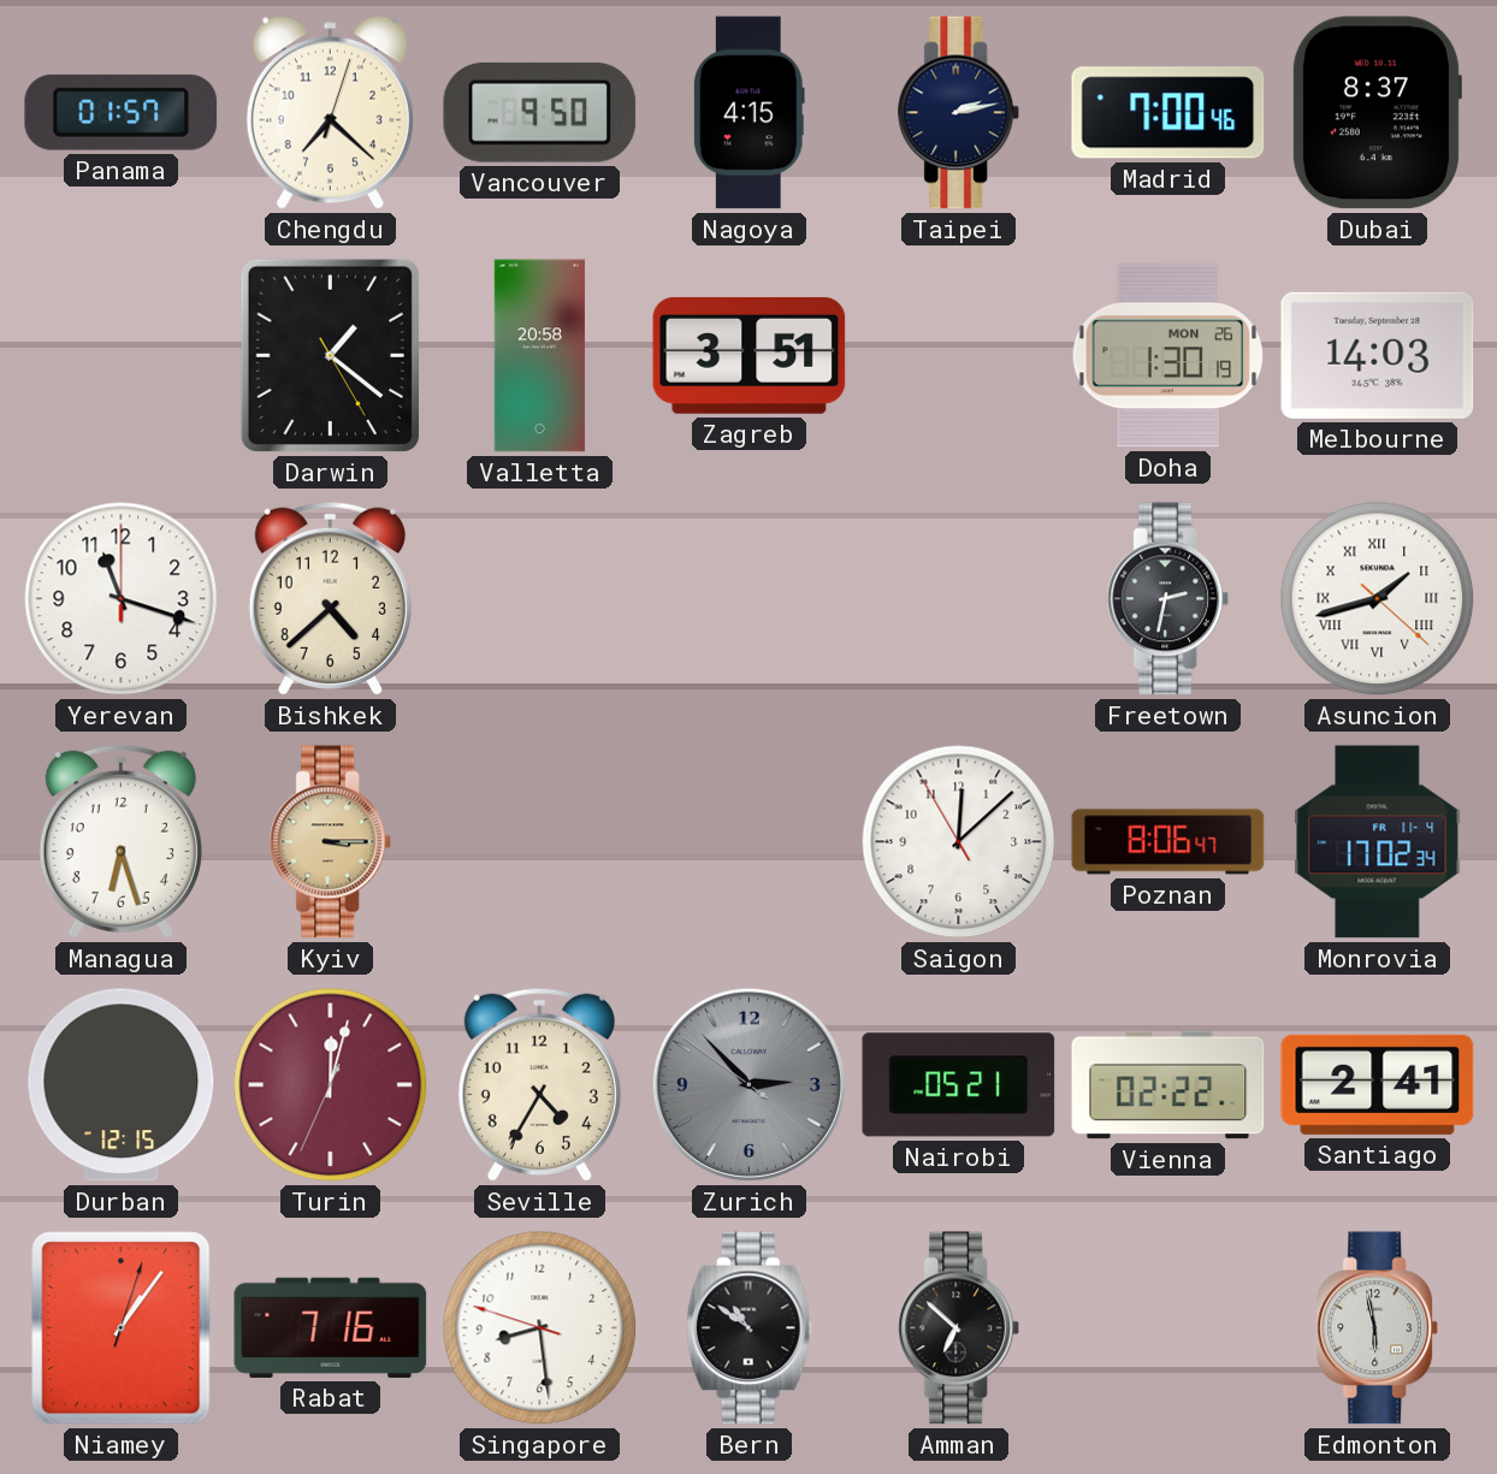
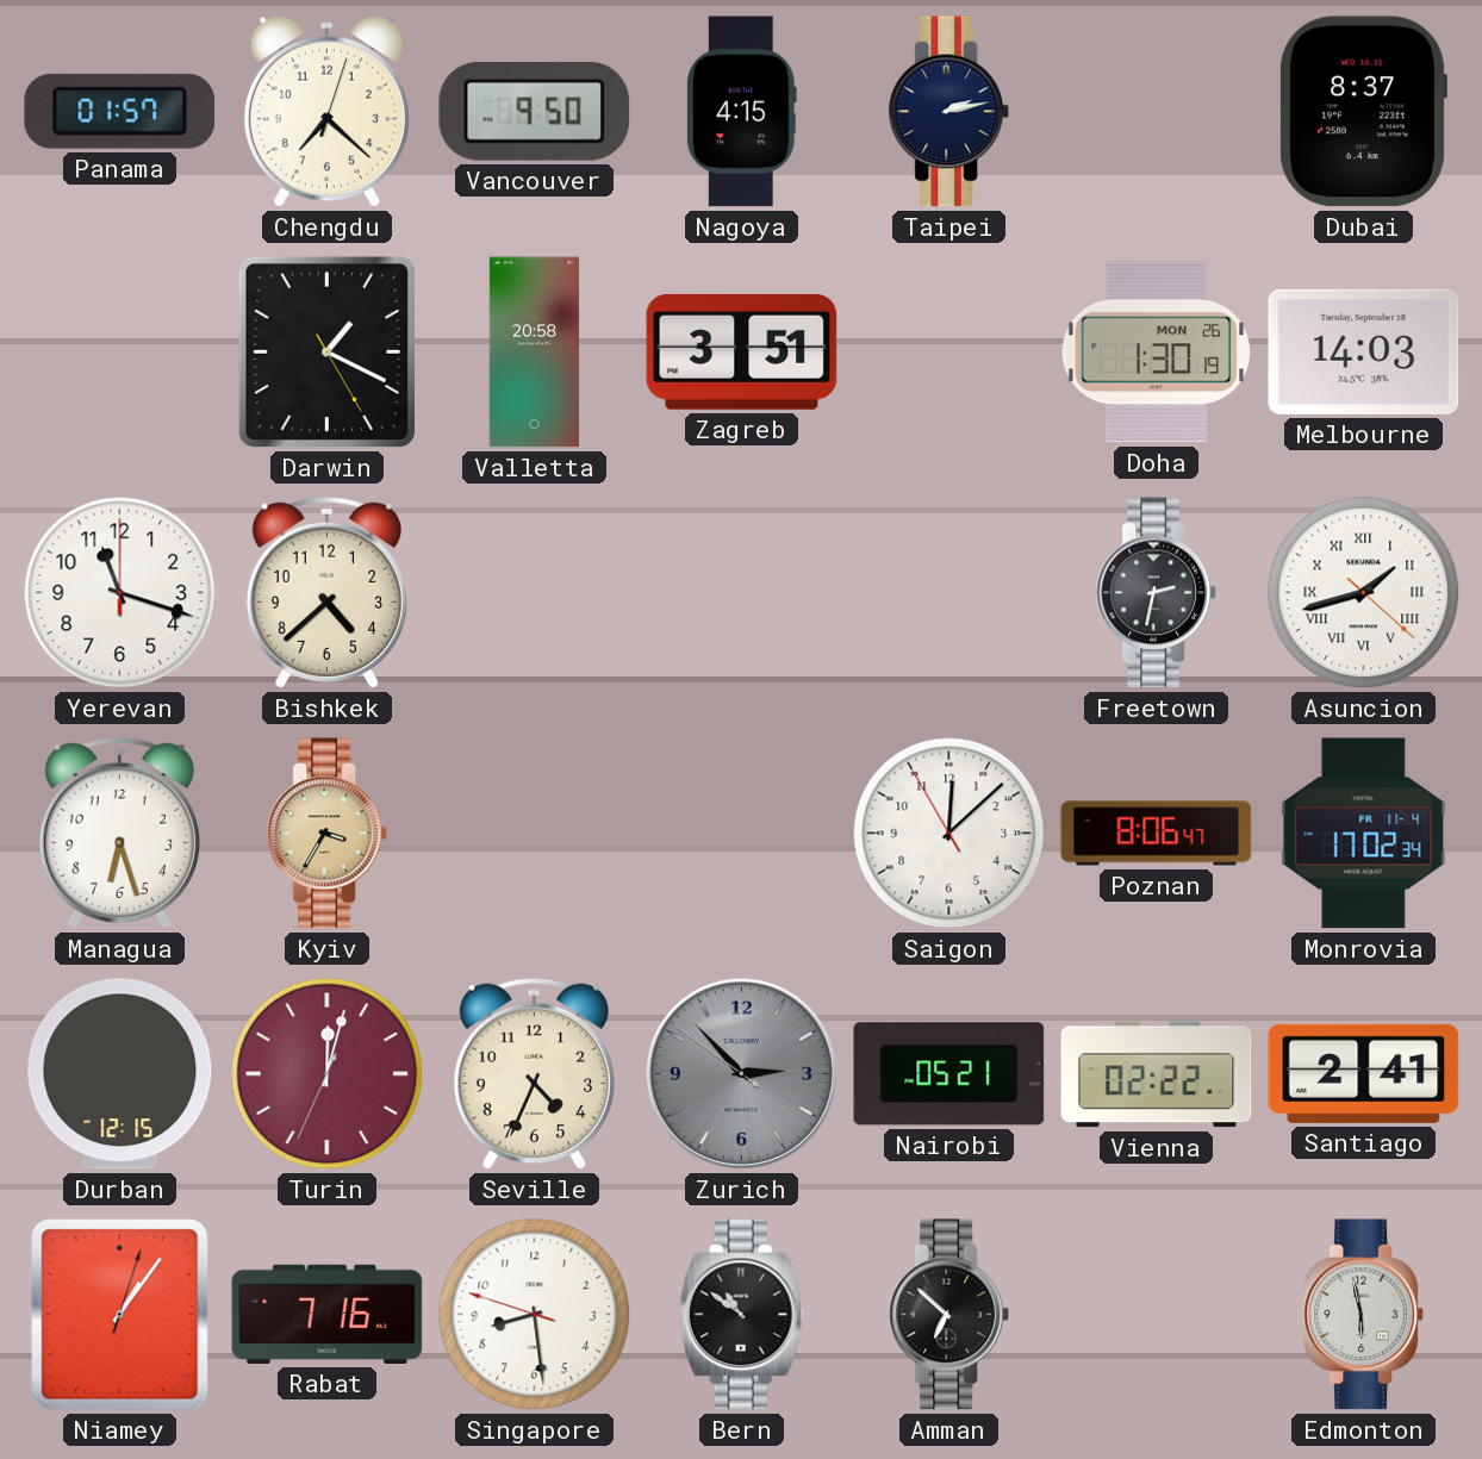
Madrid: 7:00 -> none
Darwin: 1:21 -> 1:19
Kyiv: 3:15 -> 3:35
Seville: 4:35 -> 4:34
